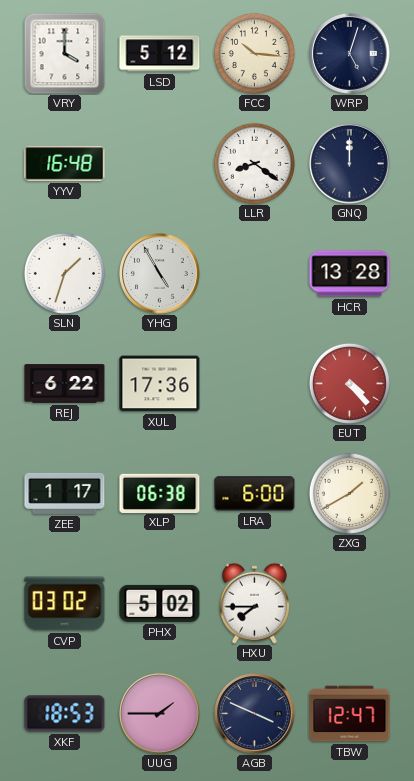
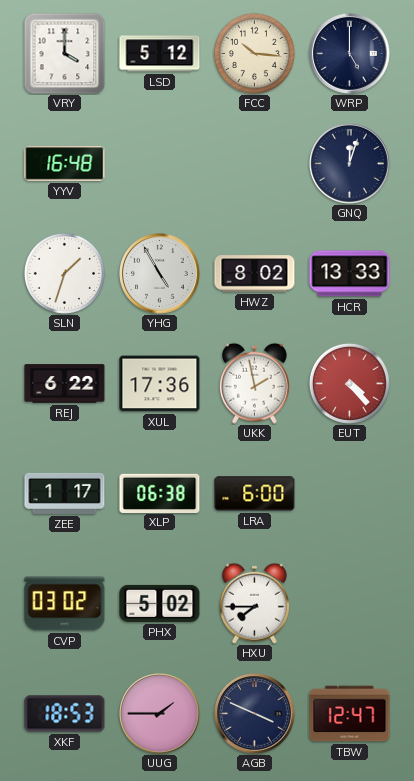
WRP: 5:03 -> 5:00
LLR: 8:21 -> none
GNQ: 12:00 -> 12:03
HWZ: none -> 8:02
HCR: 13:28 -> 13:33
UKK: none -> 1:58
ZXG: 1:40 -> none
